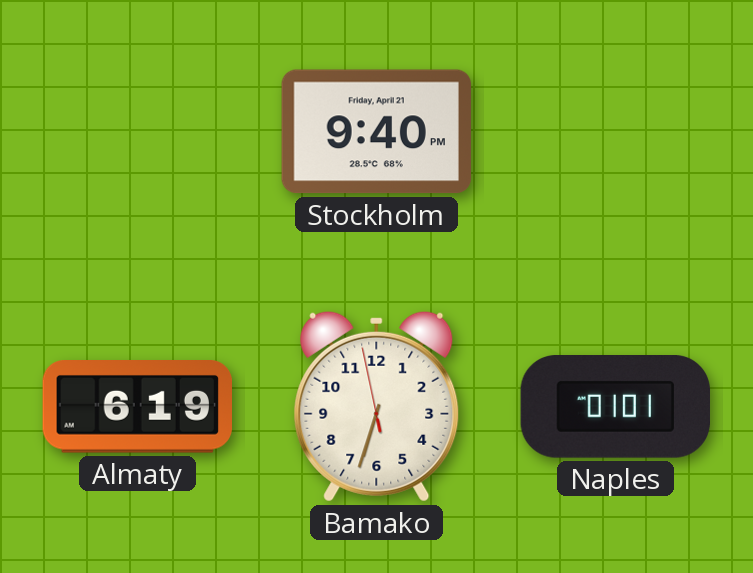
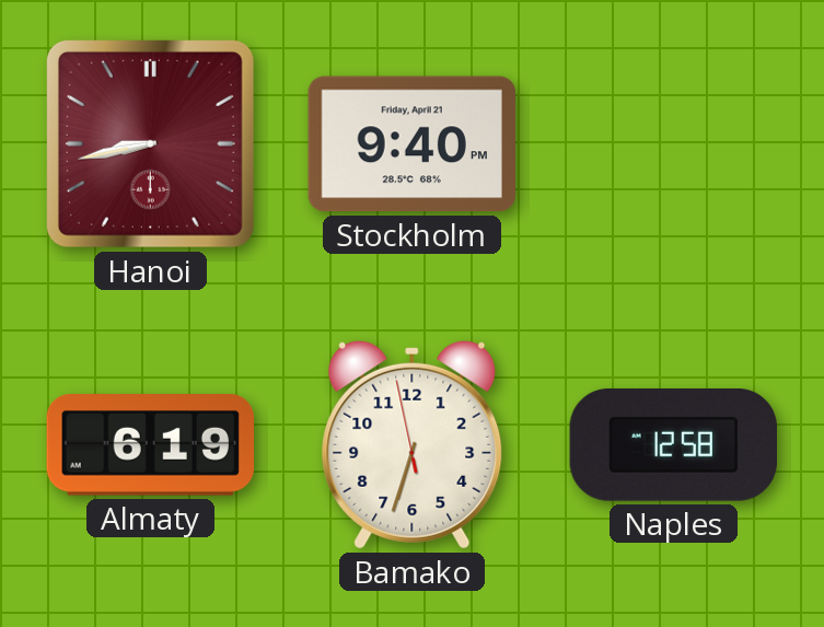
Hanoi: none -> 8:43
Naples: 01:01 -> 12:58
